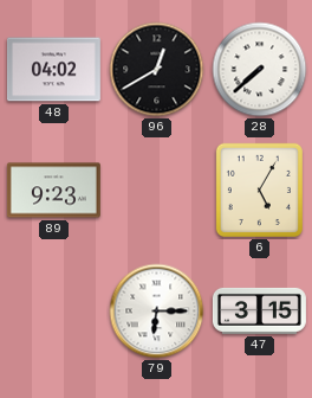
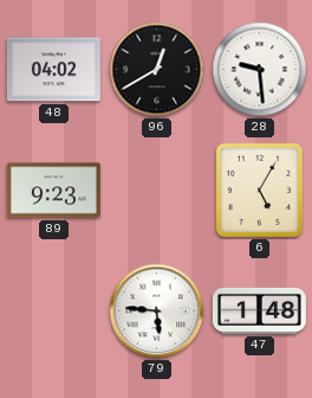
28: 7:38 -> 9:29
79: 6:15 -> 5:46
47: 3:15 -> 1:48
